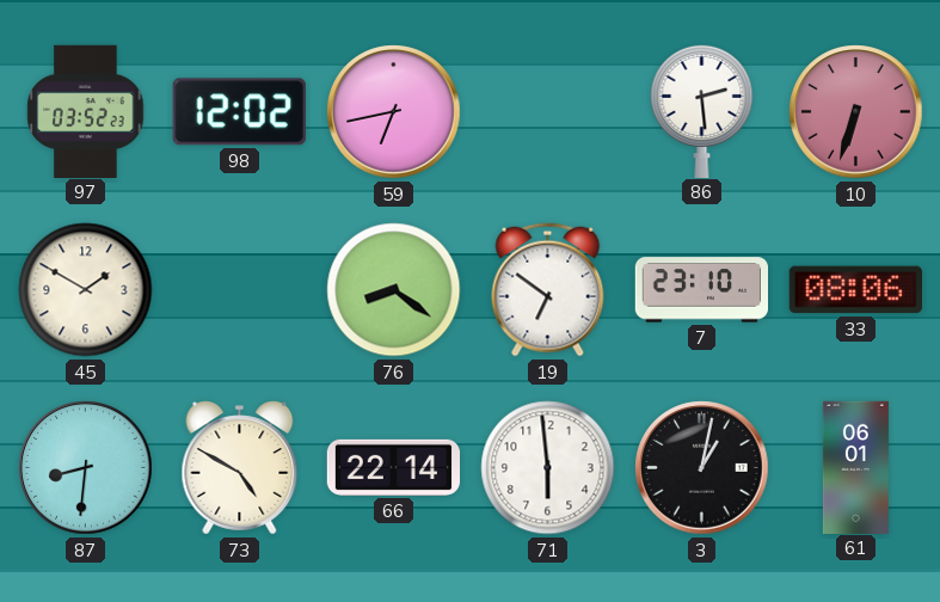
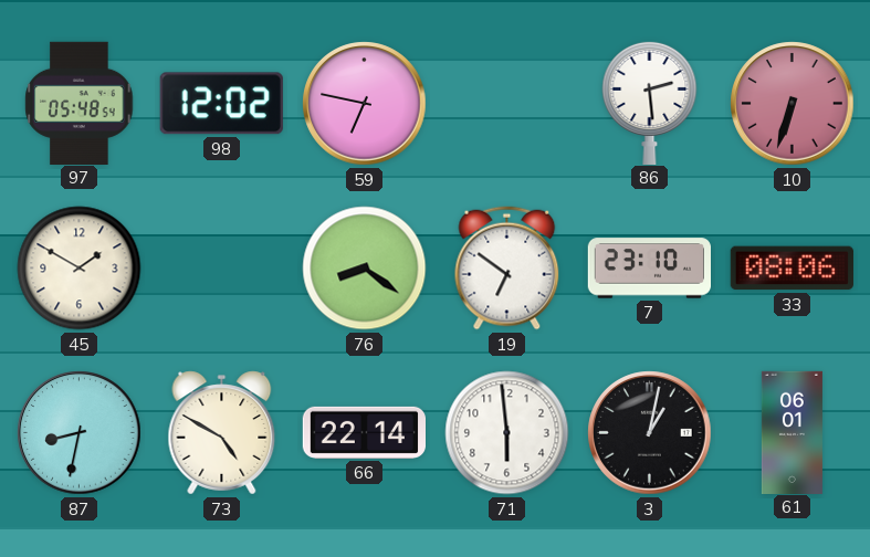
97: 03:52 -> 05:48
59: 6:43 -> 6:47
87: 8:31 -> 8:32
